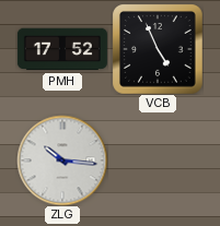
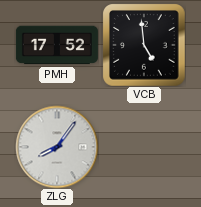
VCB: 4:56 -> 4:59
ZLG: 10:16 -> 8:06
